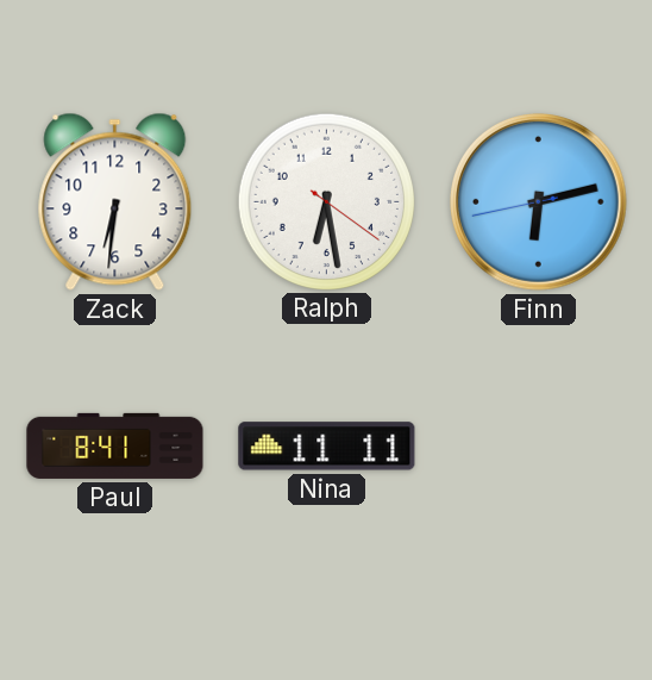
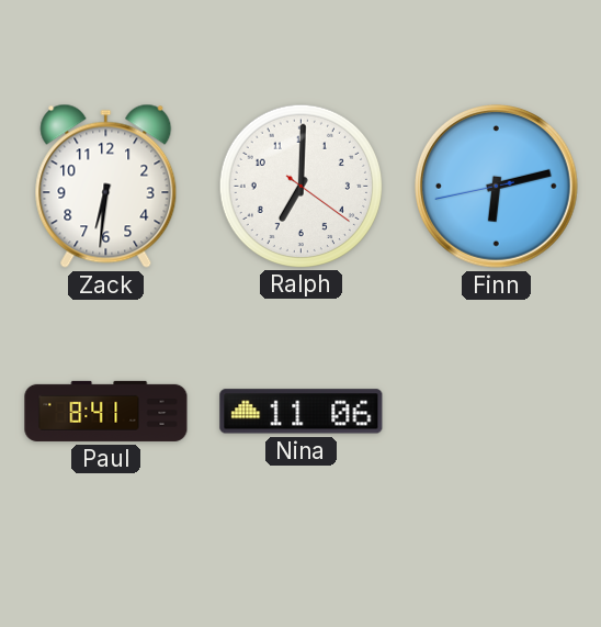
Ralph: 6:28 -> 7:00
Nina: 11:11 -> 11:06
